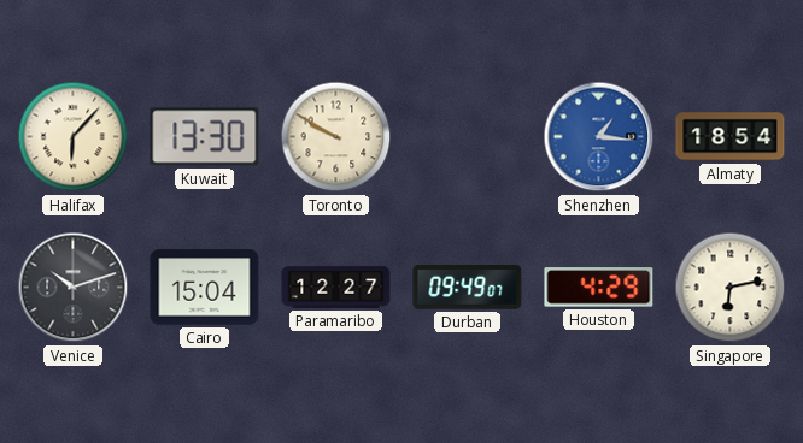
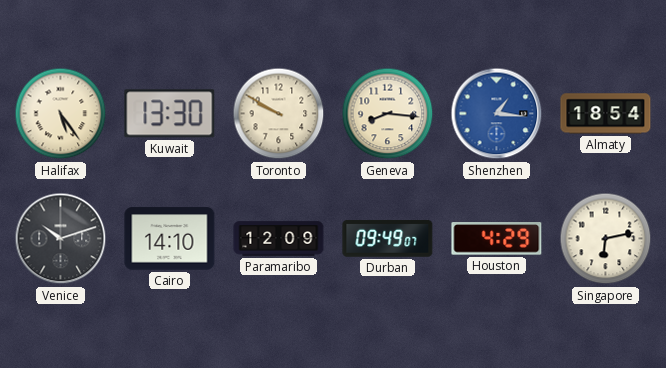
Halifax: 6:07 -> 5:24
Geneva: none -> 8:16
Cairo: 15:04 -> 14:10
Paramaribo: 12:27 -> 12:09
